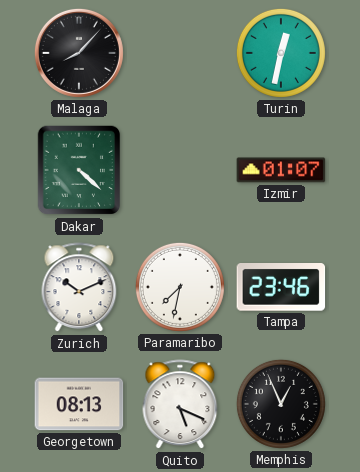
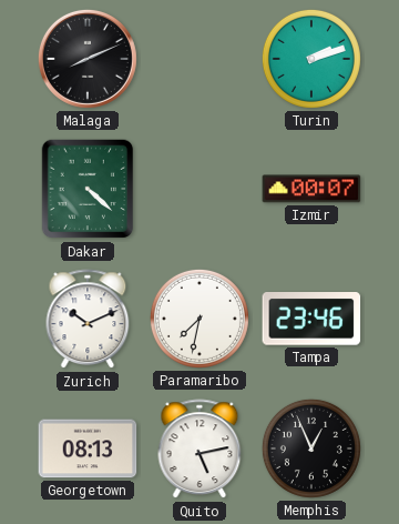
Malaga: 8:07 -> 8:11
Turin: 12:32 -> 2:12
Izmir: 01:07 -> 00:07
Quito: 5:19 -> 5:13
